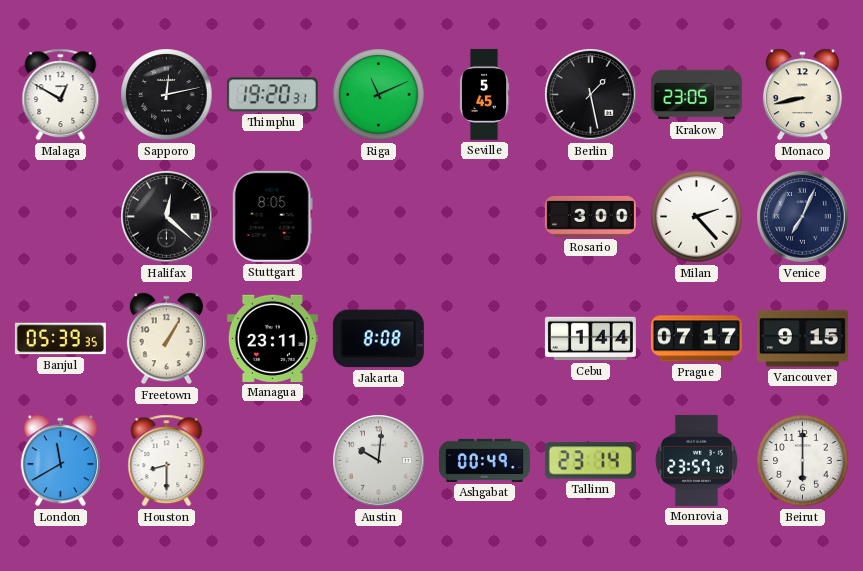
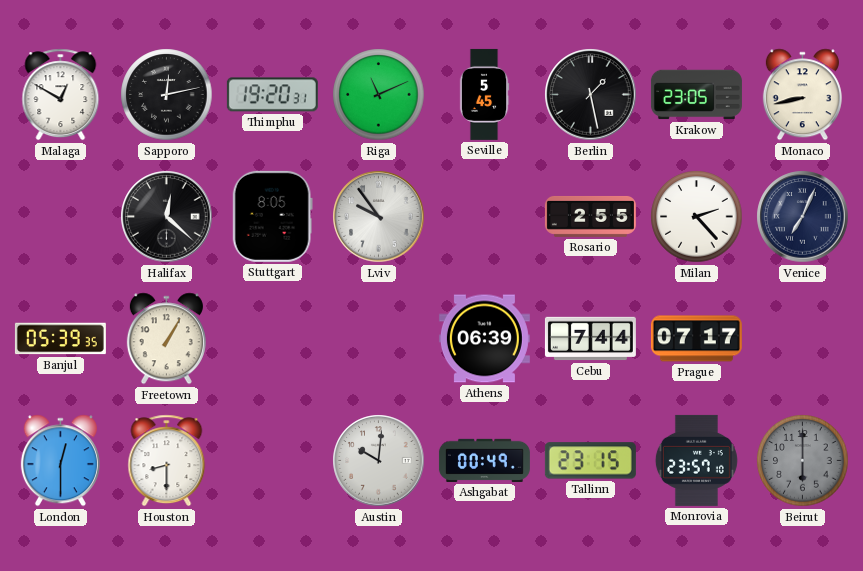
Lviv: none -> 9:54
Rosario: 3:00 -> 2:55
Managua: 23:11 -> none
Jakarta: 8:08 -> none
Athens: none -> 06:39
Cebu: 1:44 -> 7:44
Vancouver: 9:15 -> none
London: 11:40 -> 12:30
Tallinn: 23:14 -> 23:15
Beirut dial: white -> grey
